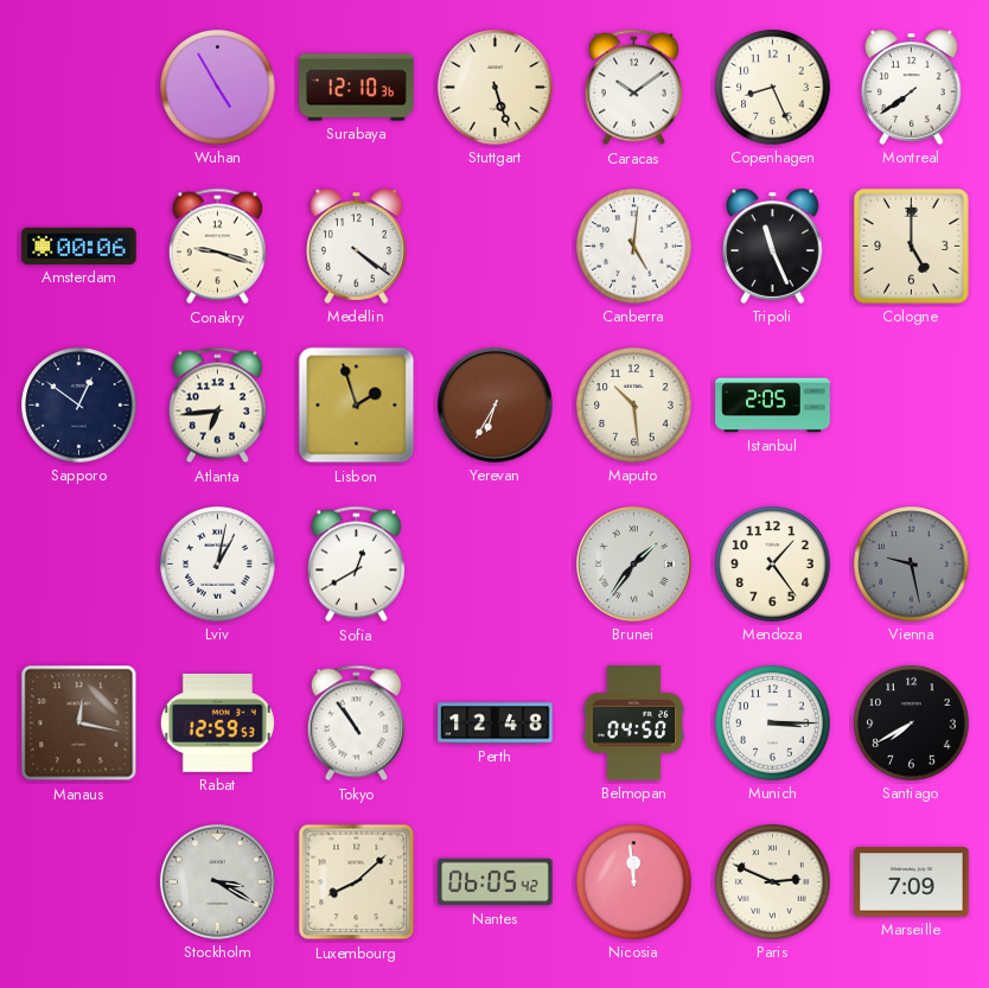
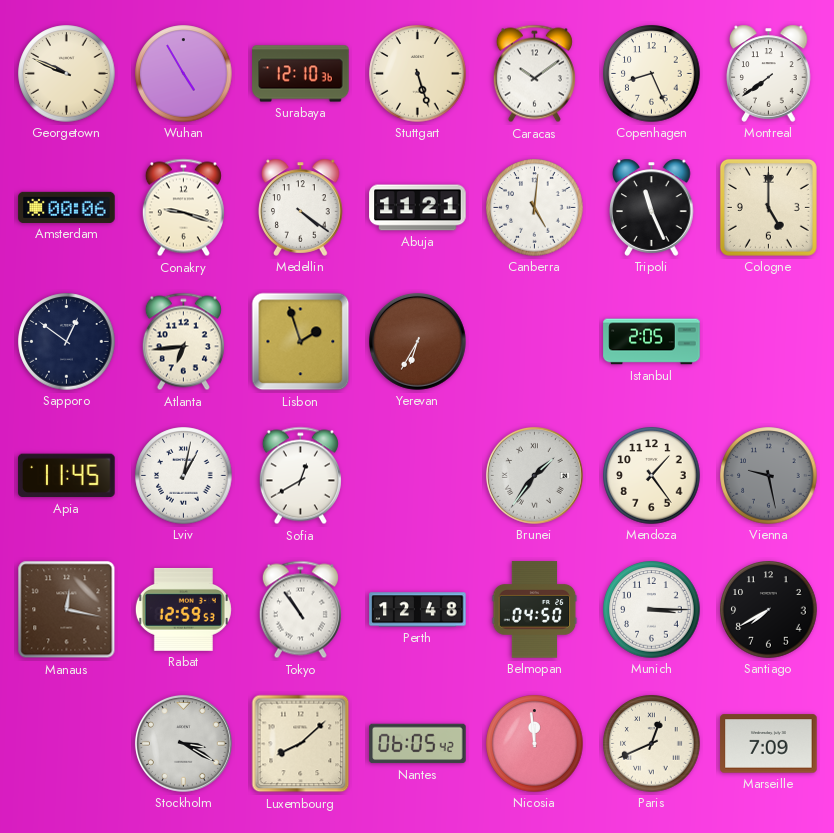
Georgetown: none -> 9:49
Abuja: none -> 11:21
Maputo: 10:29 -> none
Apia: none -> 11:45
Paris: 2:49 -> 12:41
